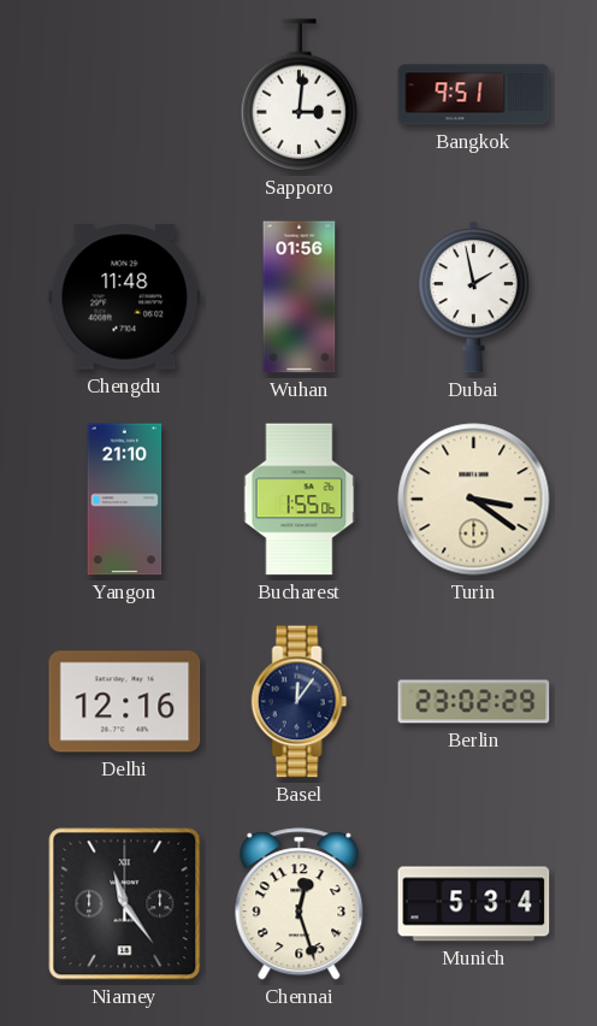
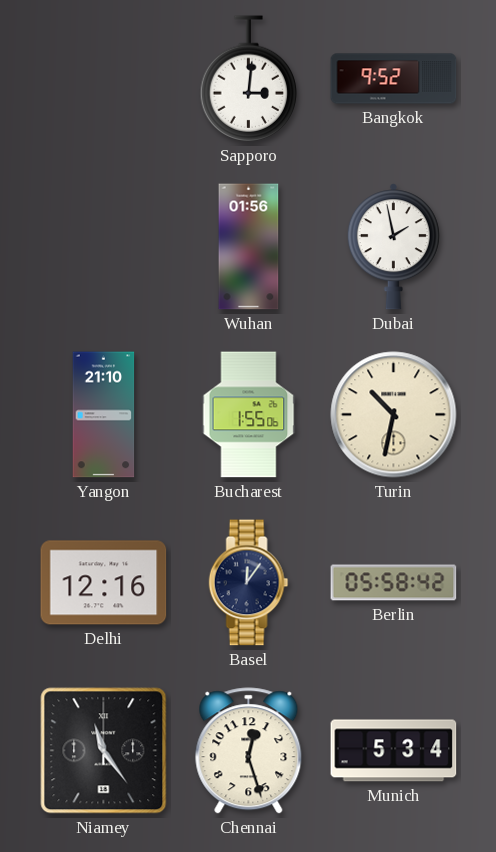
Bangkok: 9:51 -> 9:52
Chengdu: 11:48 -> none
Turin: 3:21 -> 10:32
Berlin: 23:02 -> 05:58
